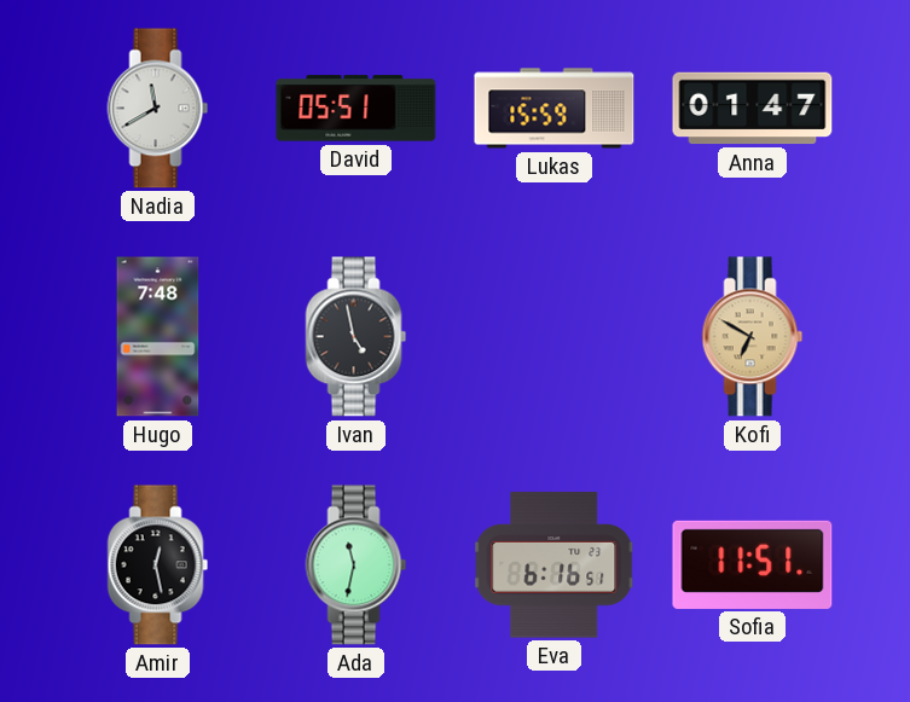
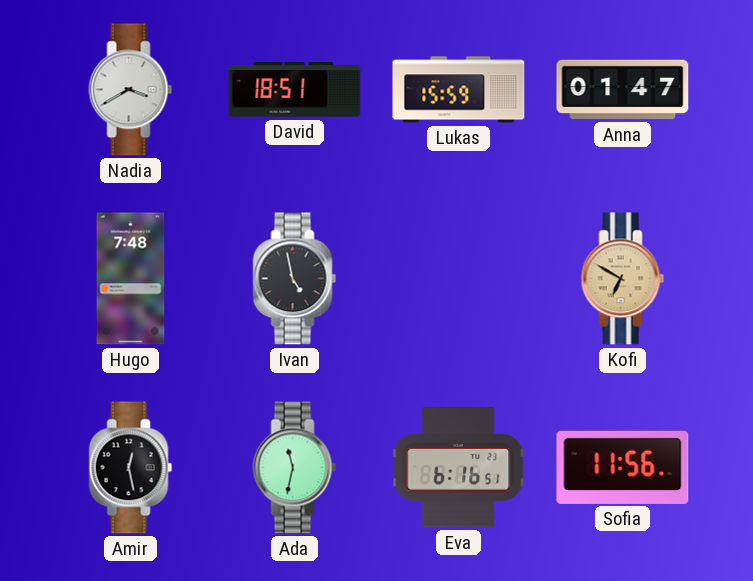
Nadia: 11:40 -> 3:40
David: 05:51 -> 18:51
Sofia: 11:51 -> 11:56
